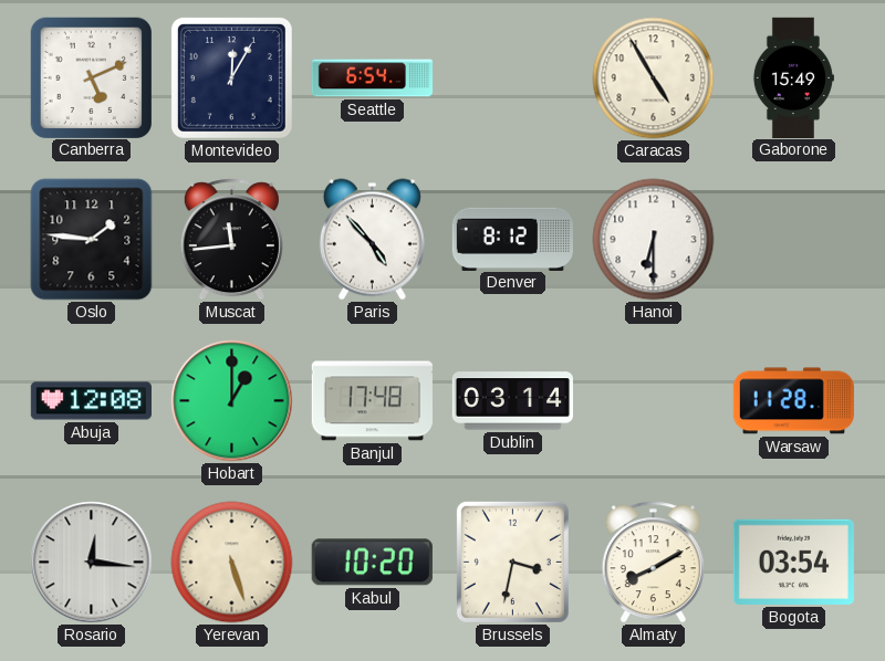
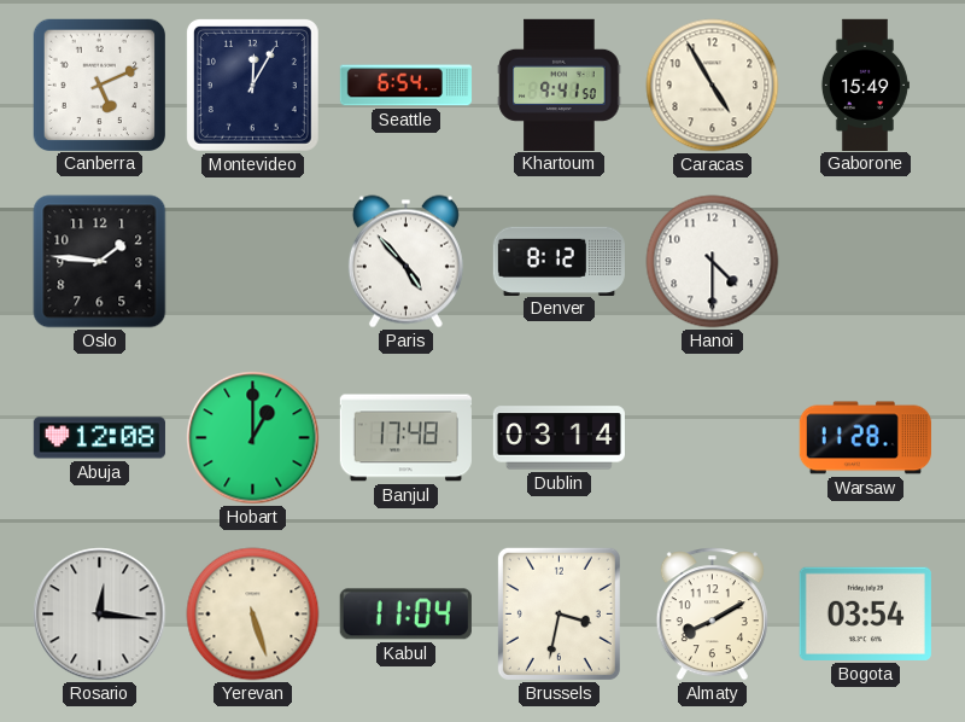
Khartoum: none -> 9:41
Muscat: 11:44 -> none
Hanoi: 6:30 -> 4:30
Kabul: 10:20 -> 11:04
